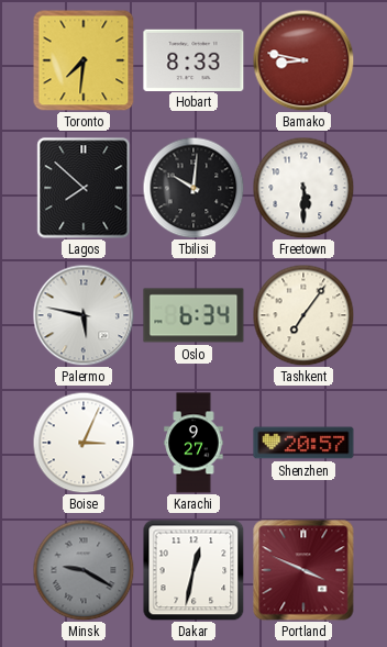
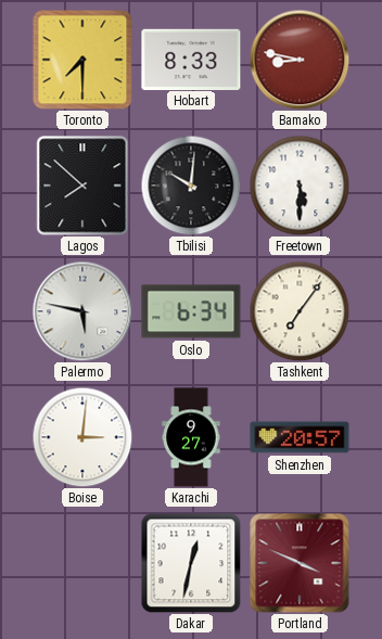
Toronto: 7:31 -> 7:30
Boise: 3:04 -> 3:01
Minsk: 9:20 -> none
